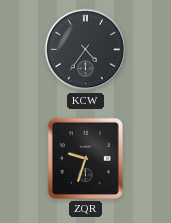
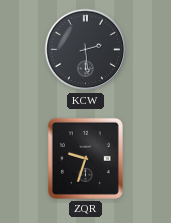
KCW: 4:36 -> 2:29
